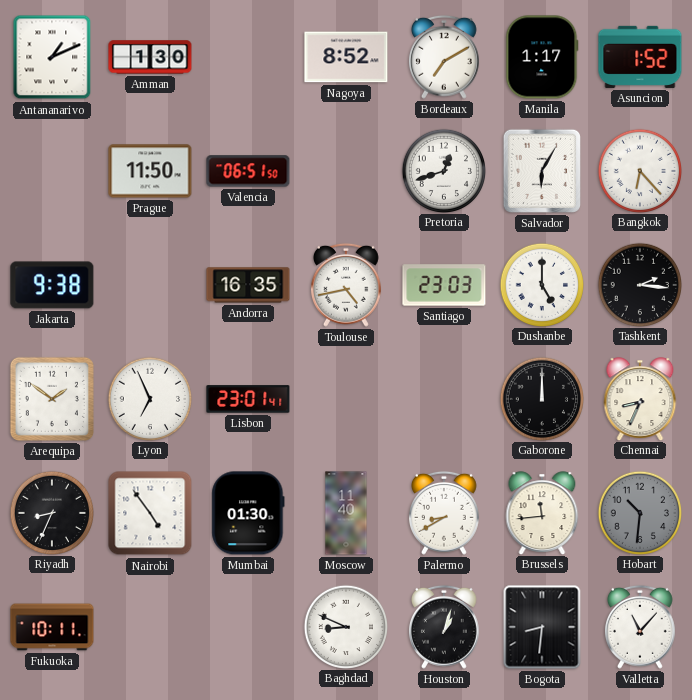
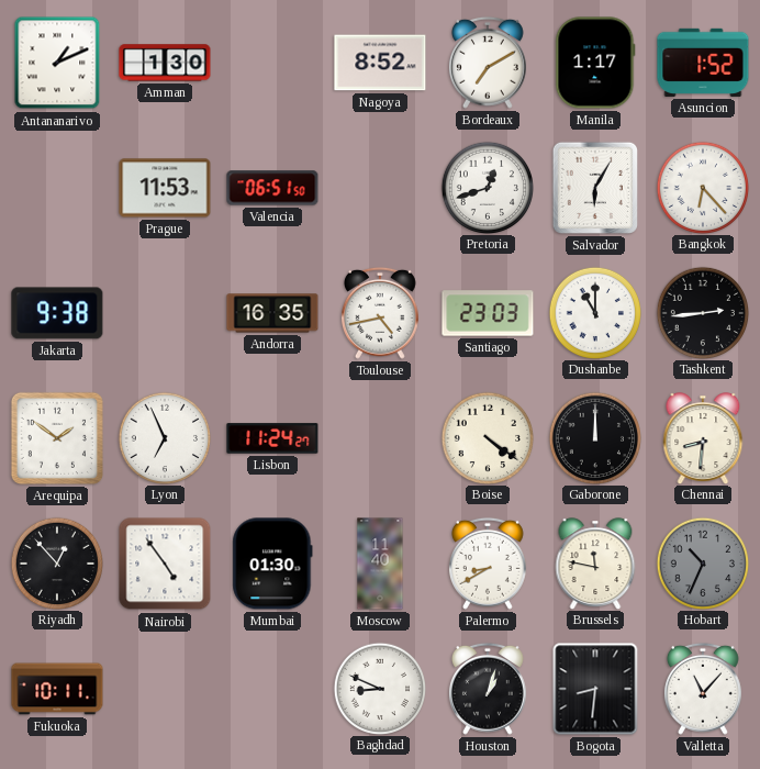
Prague: 11:50 -> 11:53
Dushanbe: 5:00 -> 11:00
Tashkent: 2:16 -> 2:44
Lisbon: 23:01 -> 11:24
Boise: none -> 4:21
Chennai: 8:34 -> 8:31
Riyadh: 8:34 -> 12:53
Brussels: 11:44 -> 11:47
Hobart: 10:31 -> 10:34
